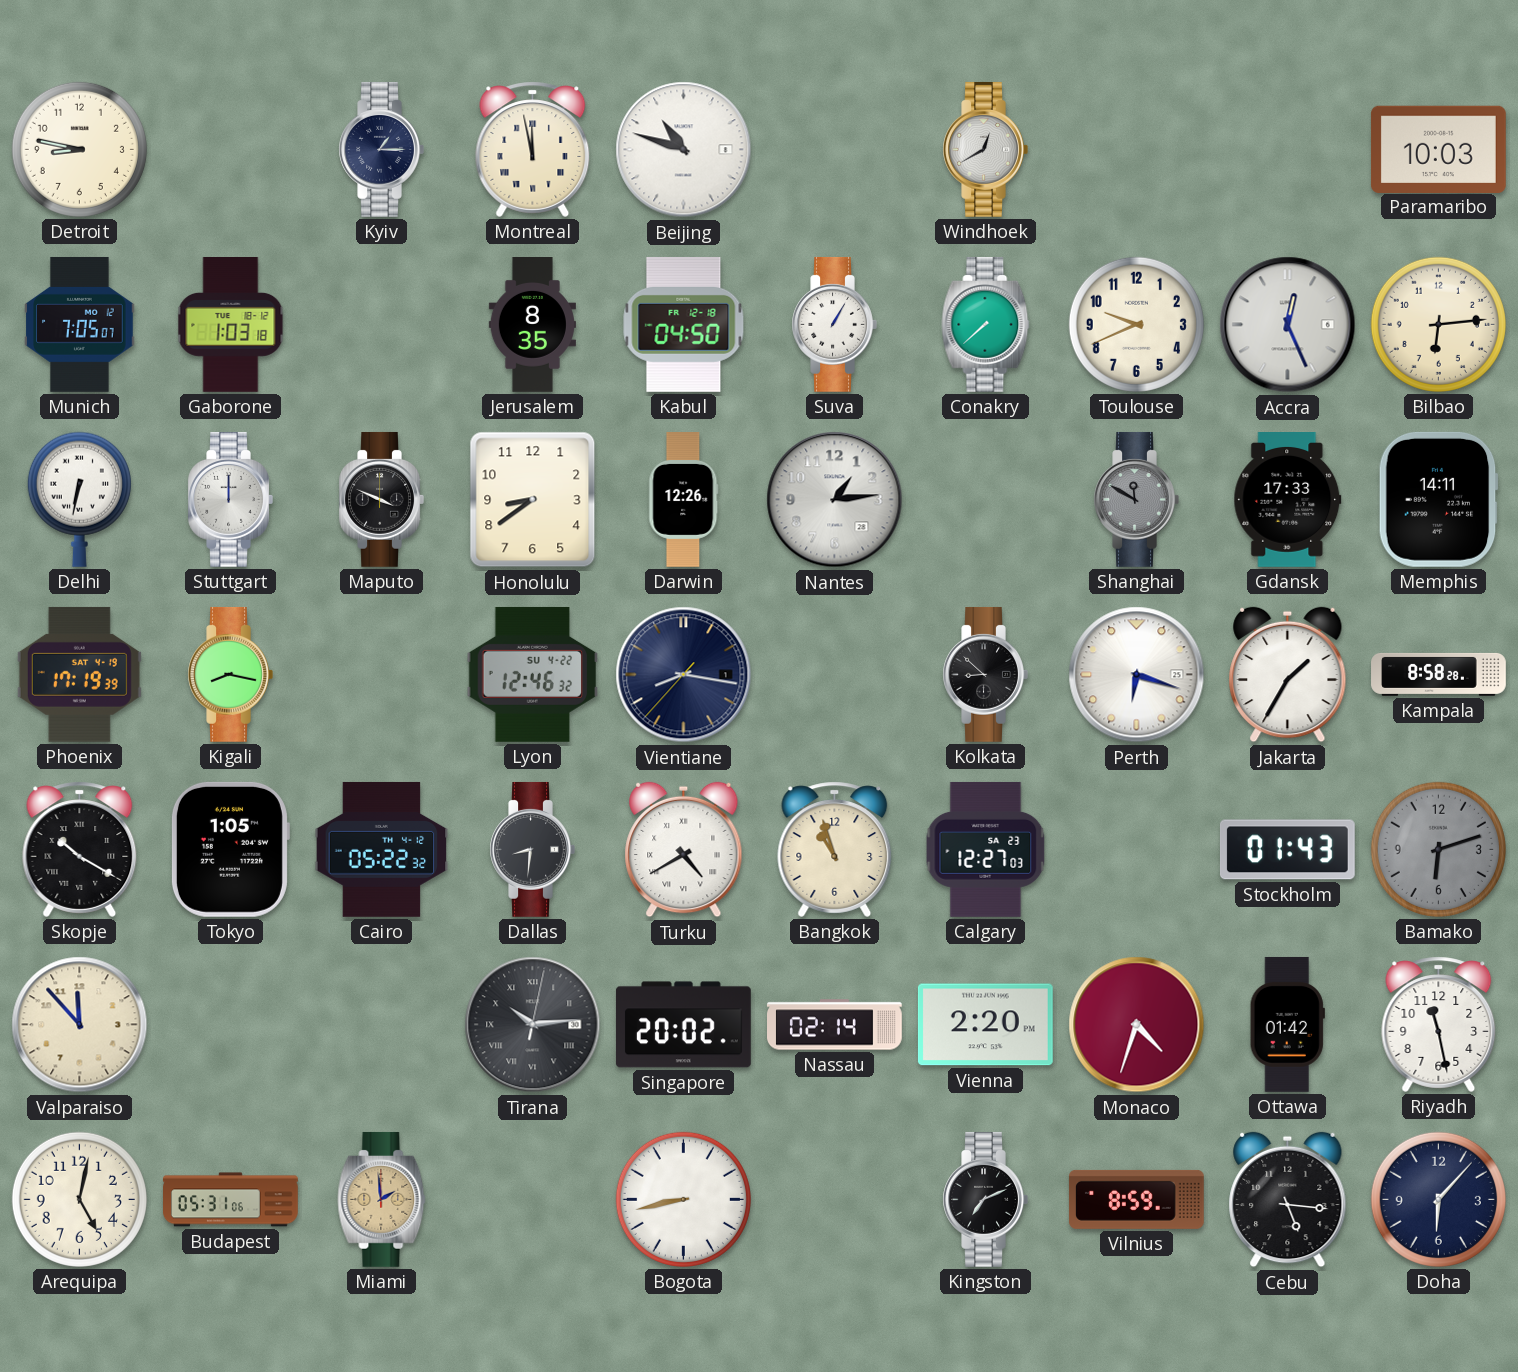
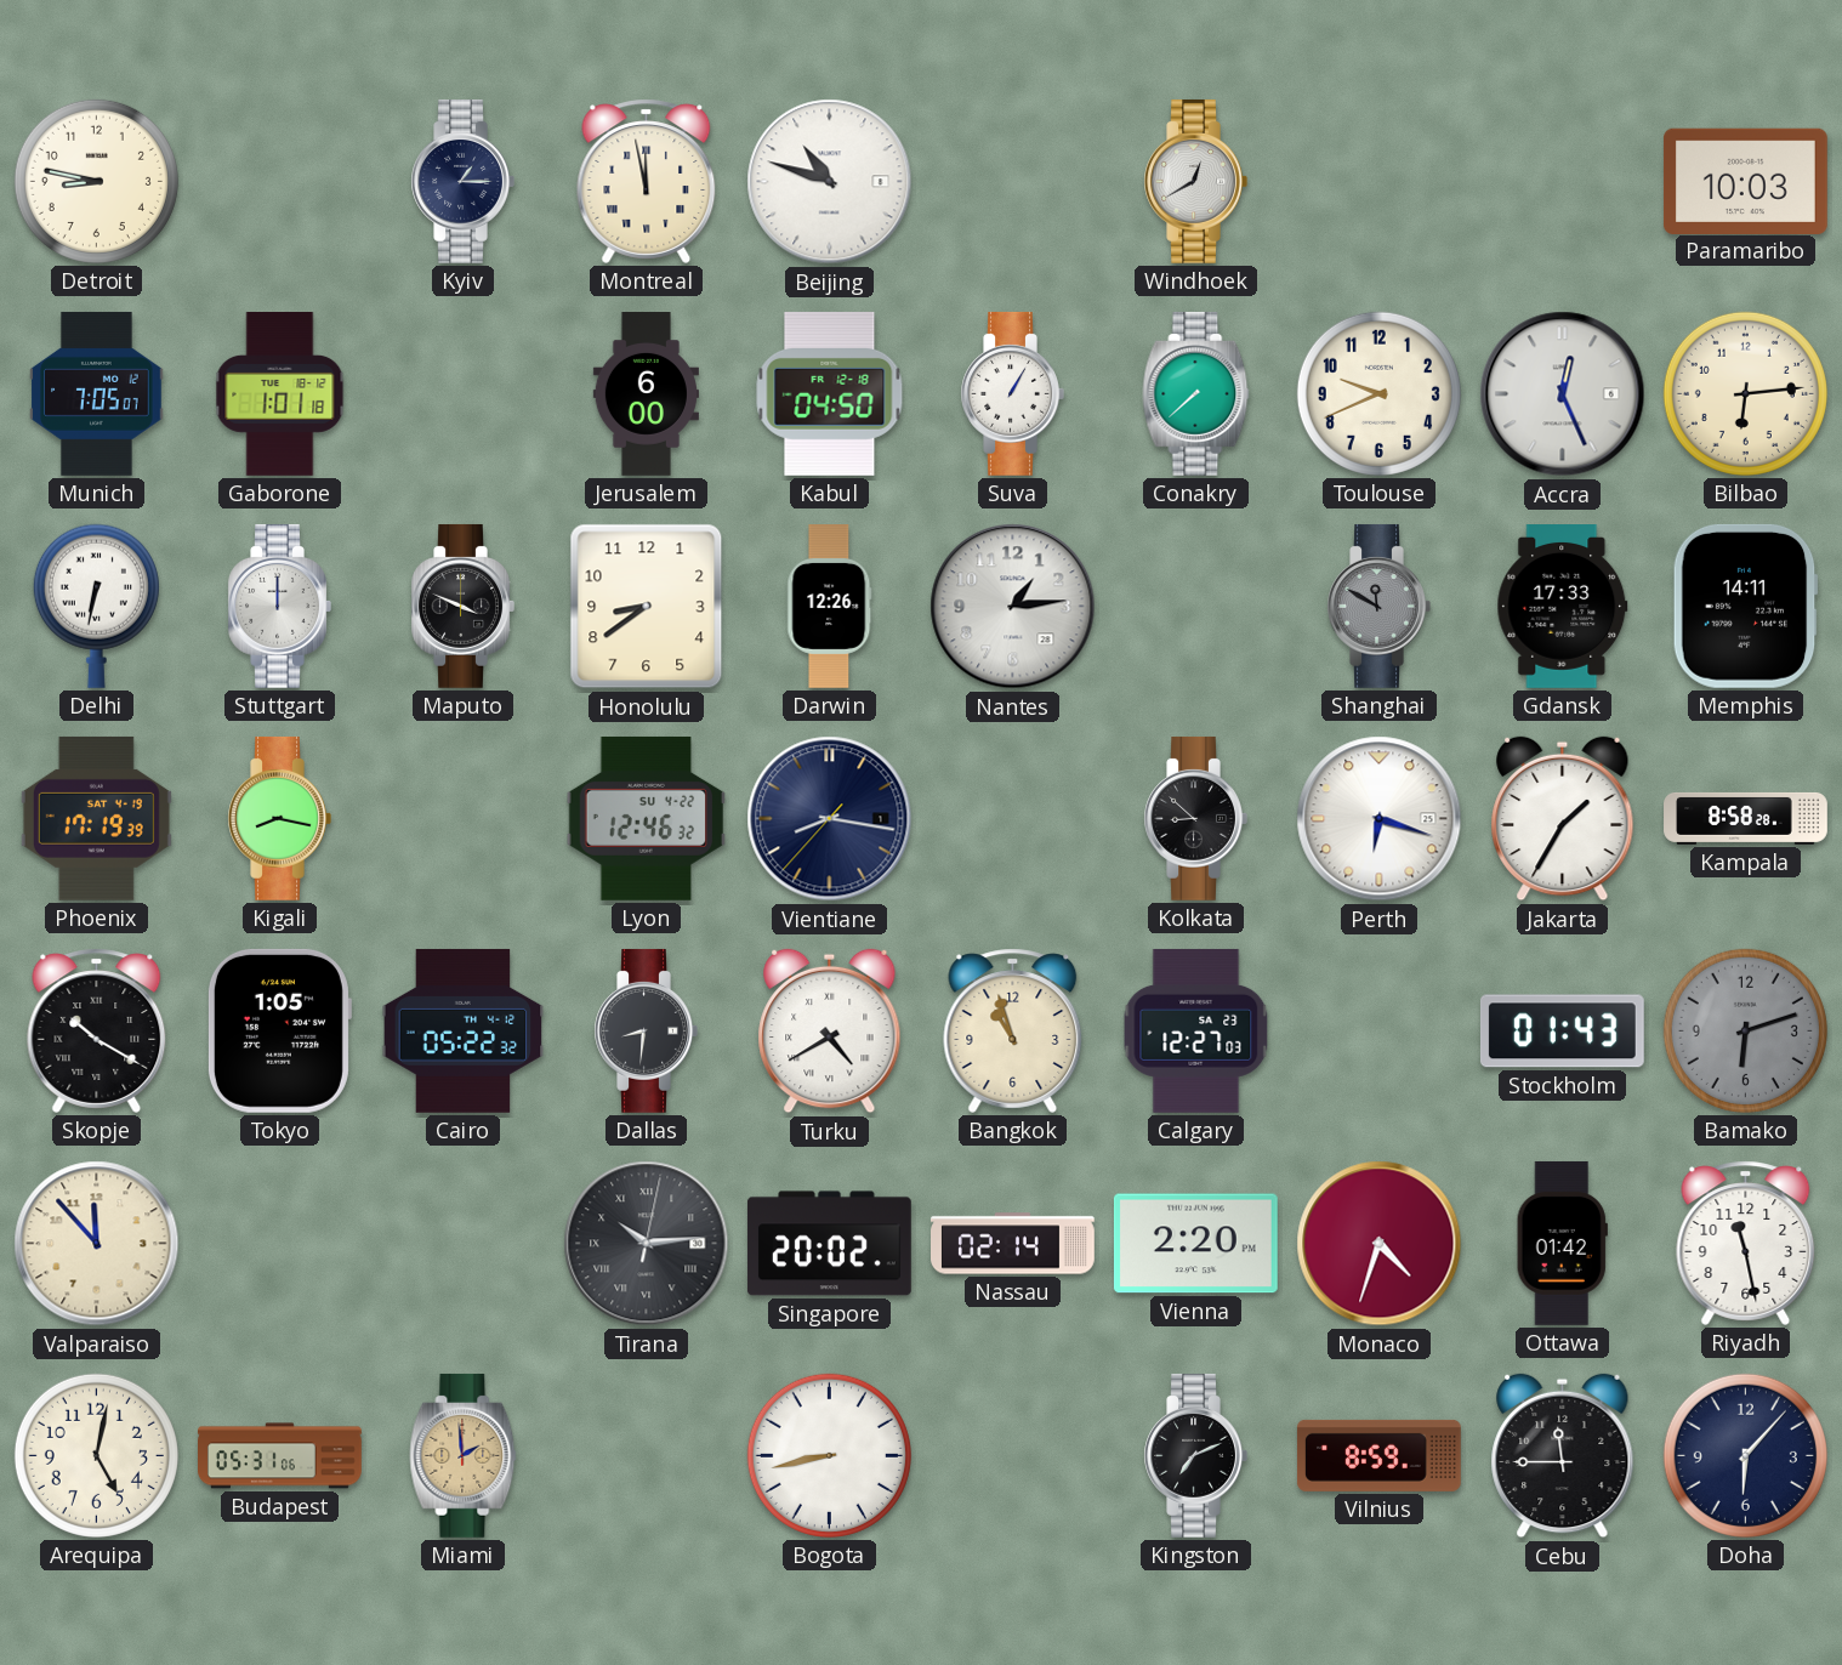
Gaborone: 1:03 -> 1:01
Jerusalem: 8:35 -> 6:00
Cebu: 5:16 -> 11:45
